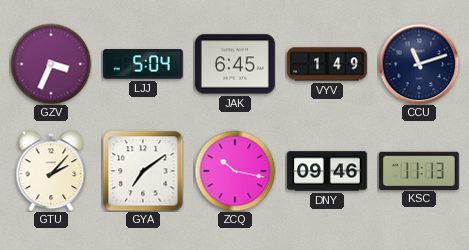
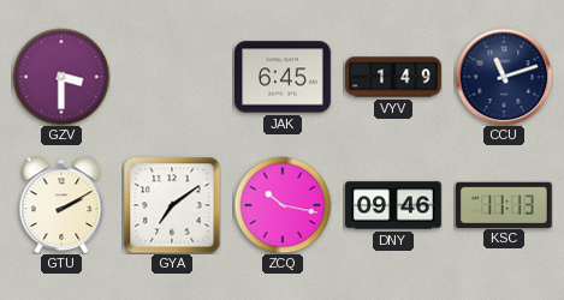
GZV: 3:34 -> 3:30
LJJ: 5:04 -> none
GTU: 2:07 -> 2:10
